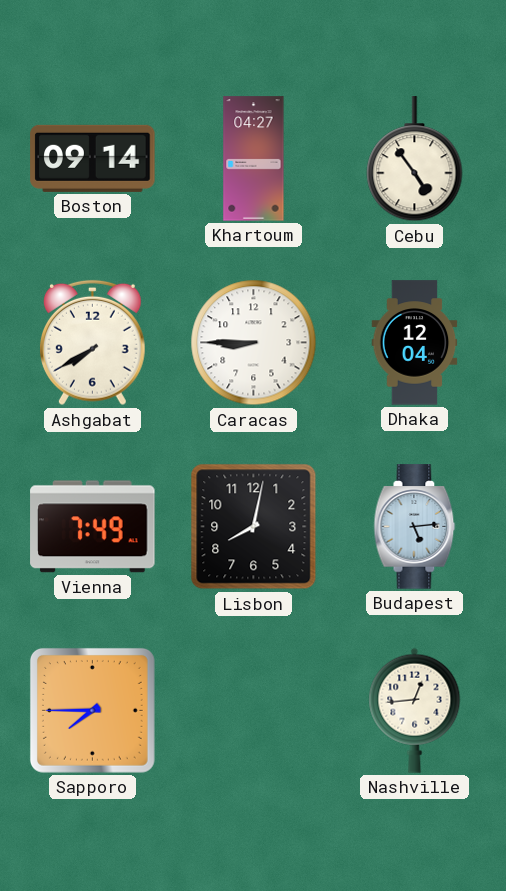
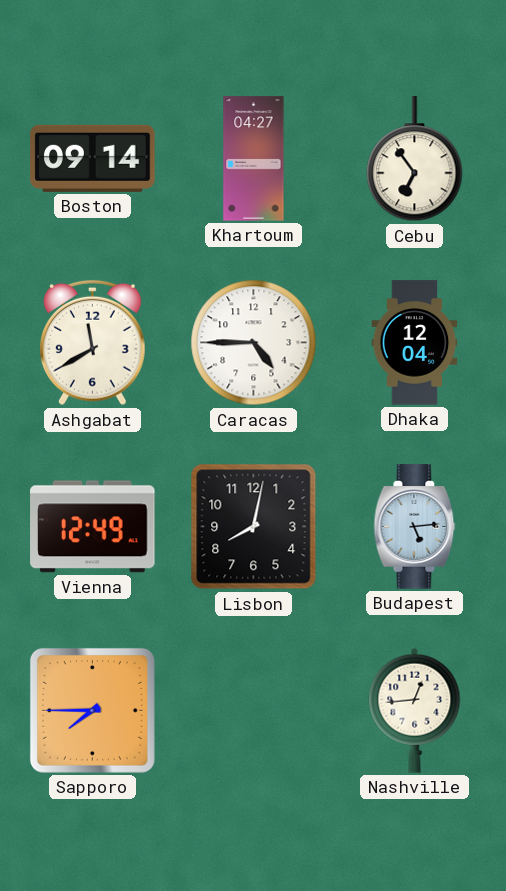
Cebu: 4:54 -> 6:54
Ashgabat: 7:40 -> 11:40
Caracas: 8:45 -> 4:45
Vienna: 7:49 -> 12:49
